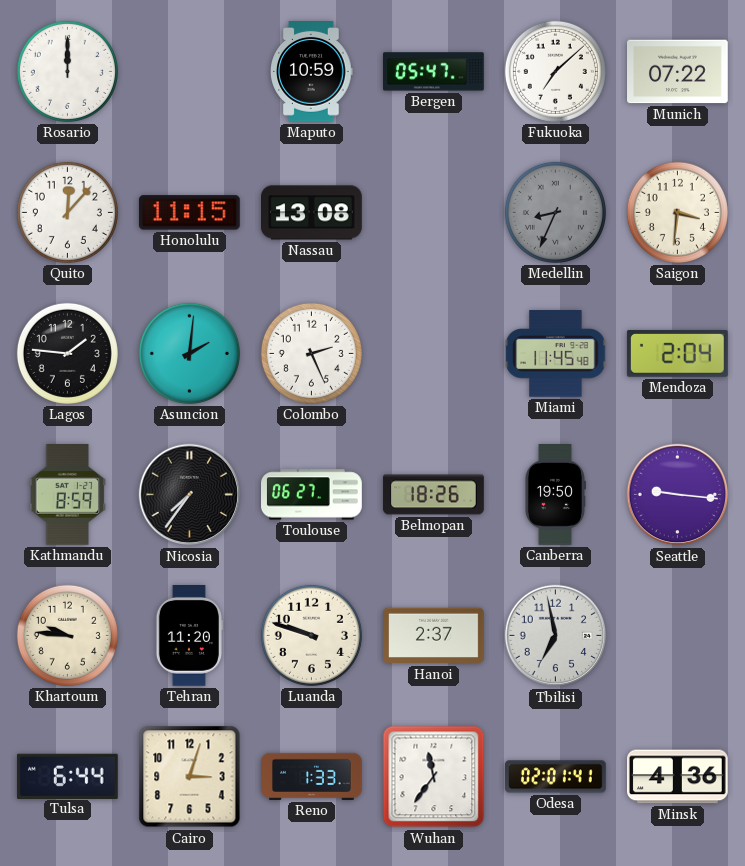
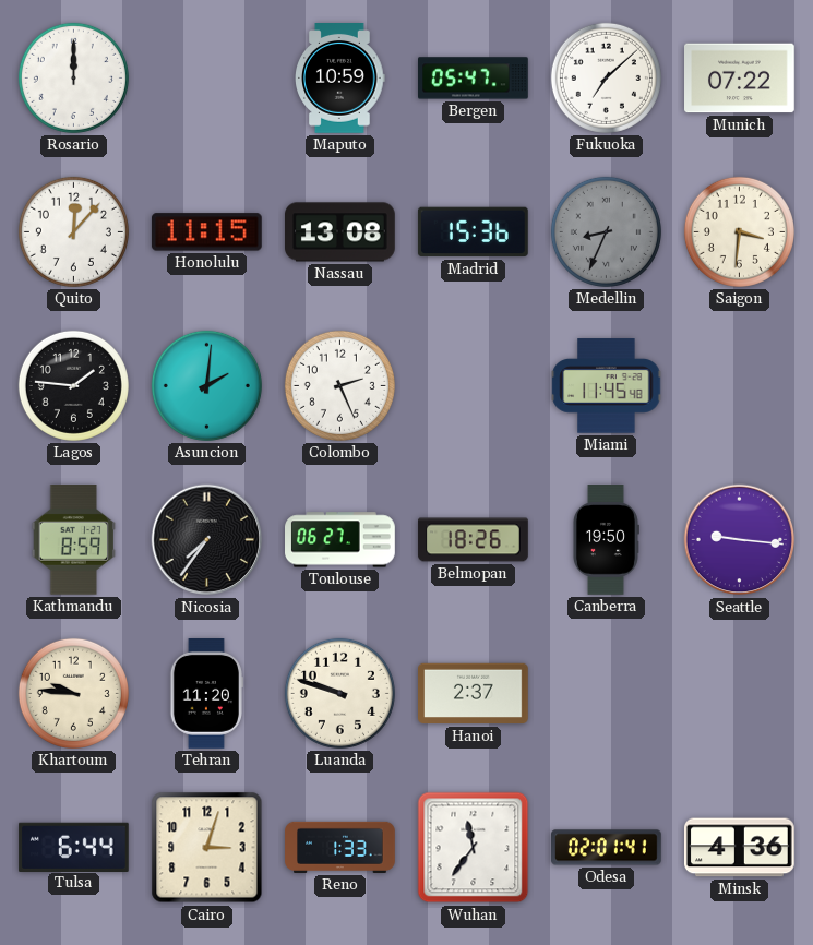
Madrid: none -> 15:36
Mendoza: 2:04 -> none
Tbilisi: 6:58 -> none
